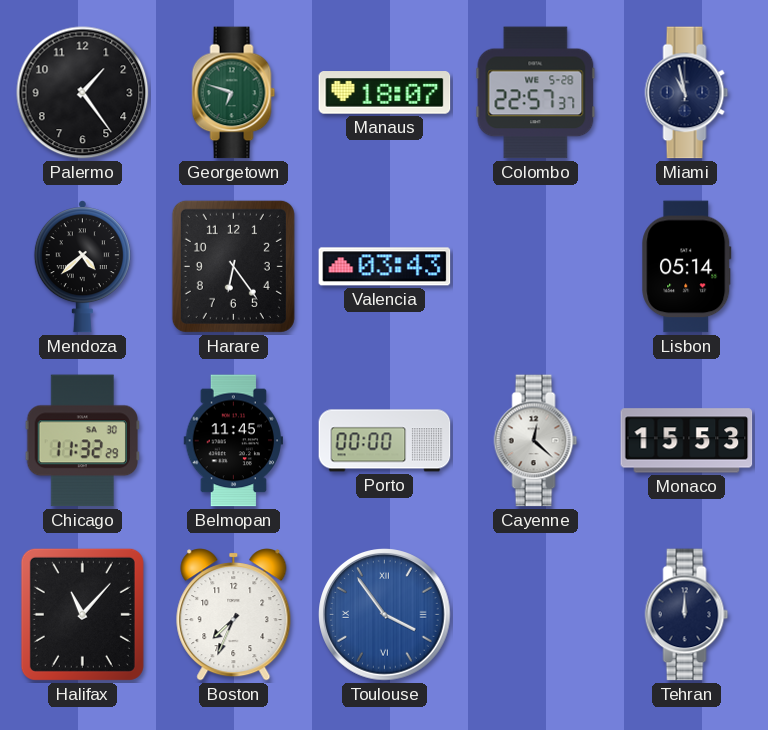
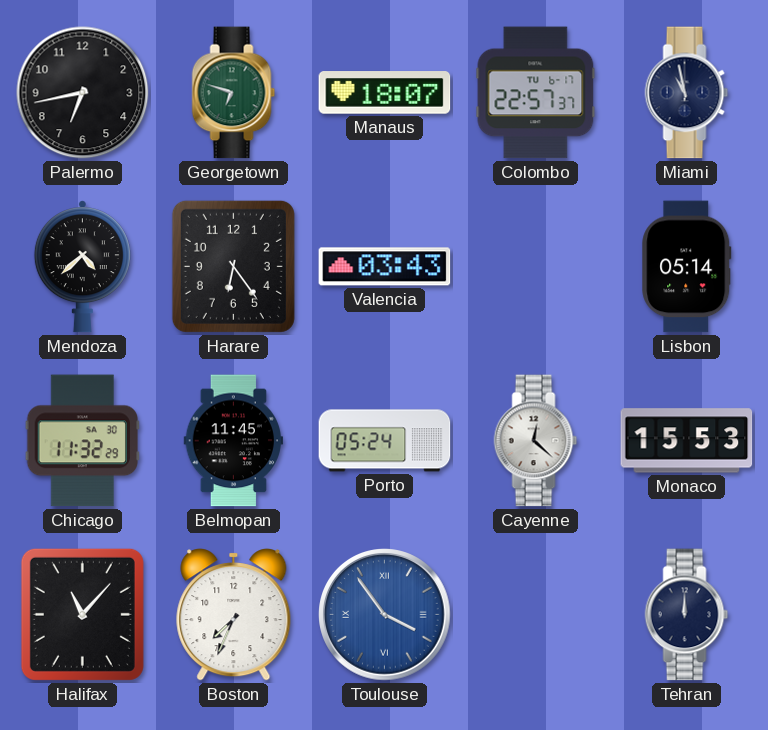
Palermo: 1:24 -> 6:43
Colombo date: WE 5-28 -> TU 6-17
Porto: 00:00 -> 05:24
